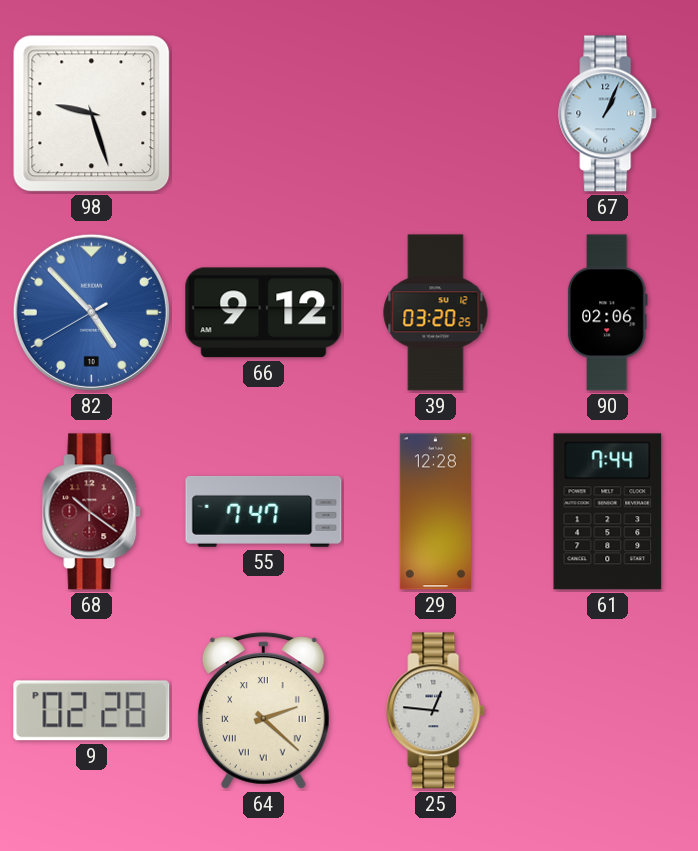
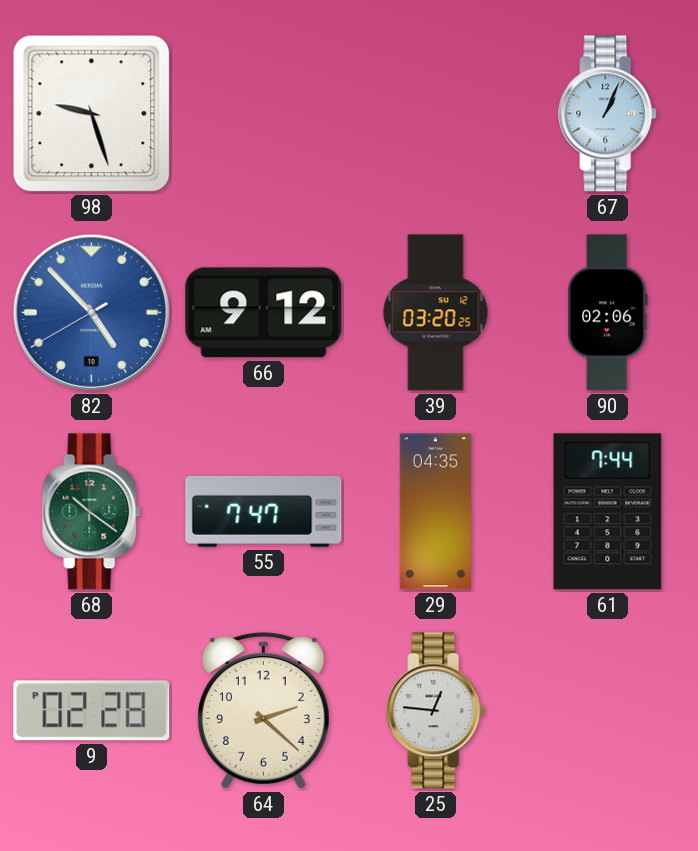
68 dial: burgundy -> green
29: 12:28 -> 04:35
64 numerals: Roman -> Arabic
